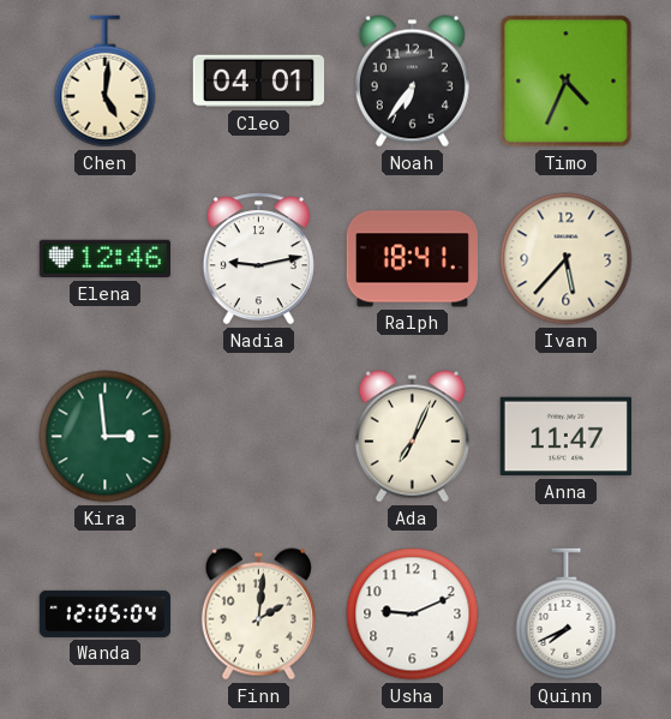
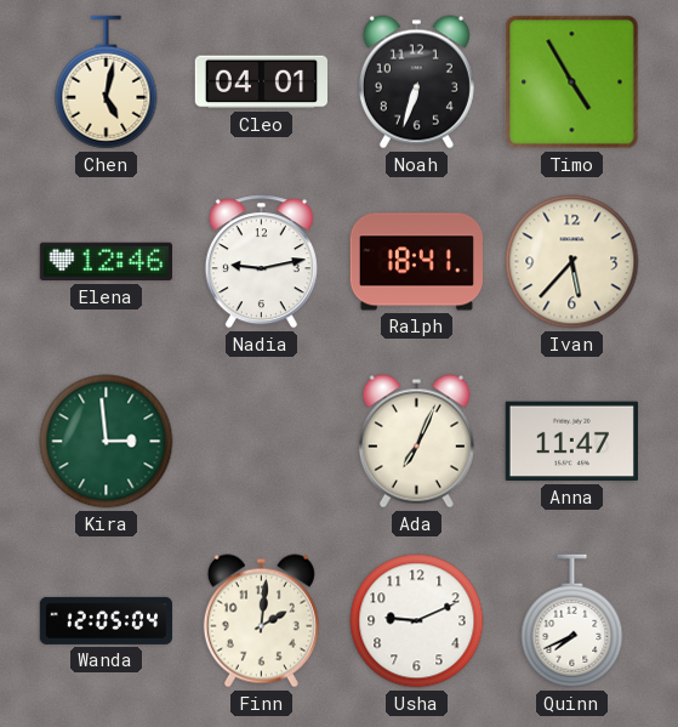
Chen: 5:01 -> 5:02
Noah: 6:36 -> 6:33
Timo: 4:34 -> 4:55
